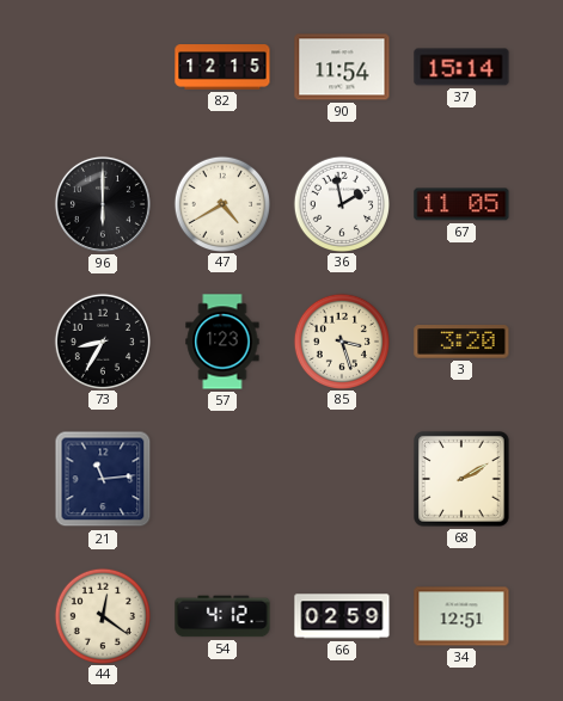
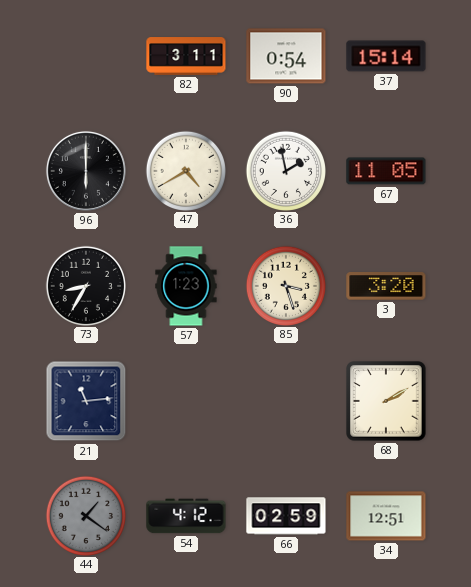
82: 12:15 -> 3:11
90: 11:54 -> 0:54
44: 12:21 -> 1:21
44 dial: cream -> grey
